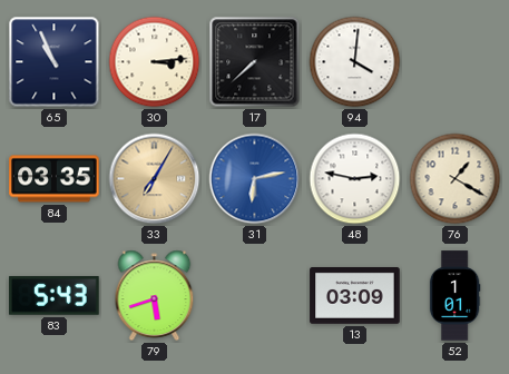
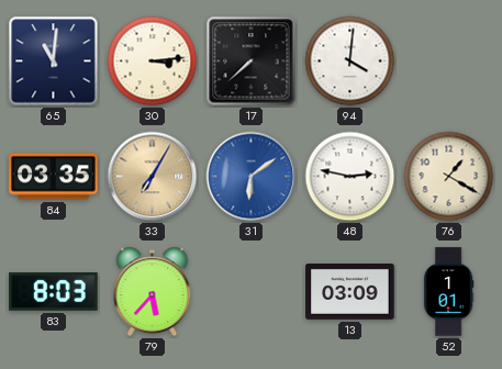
65: 10:56 -> 11:01
31: 6:13 -> 6:09
83: 5:43 -> 8:03
79: 5:42 -> 5:37
